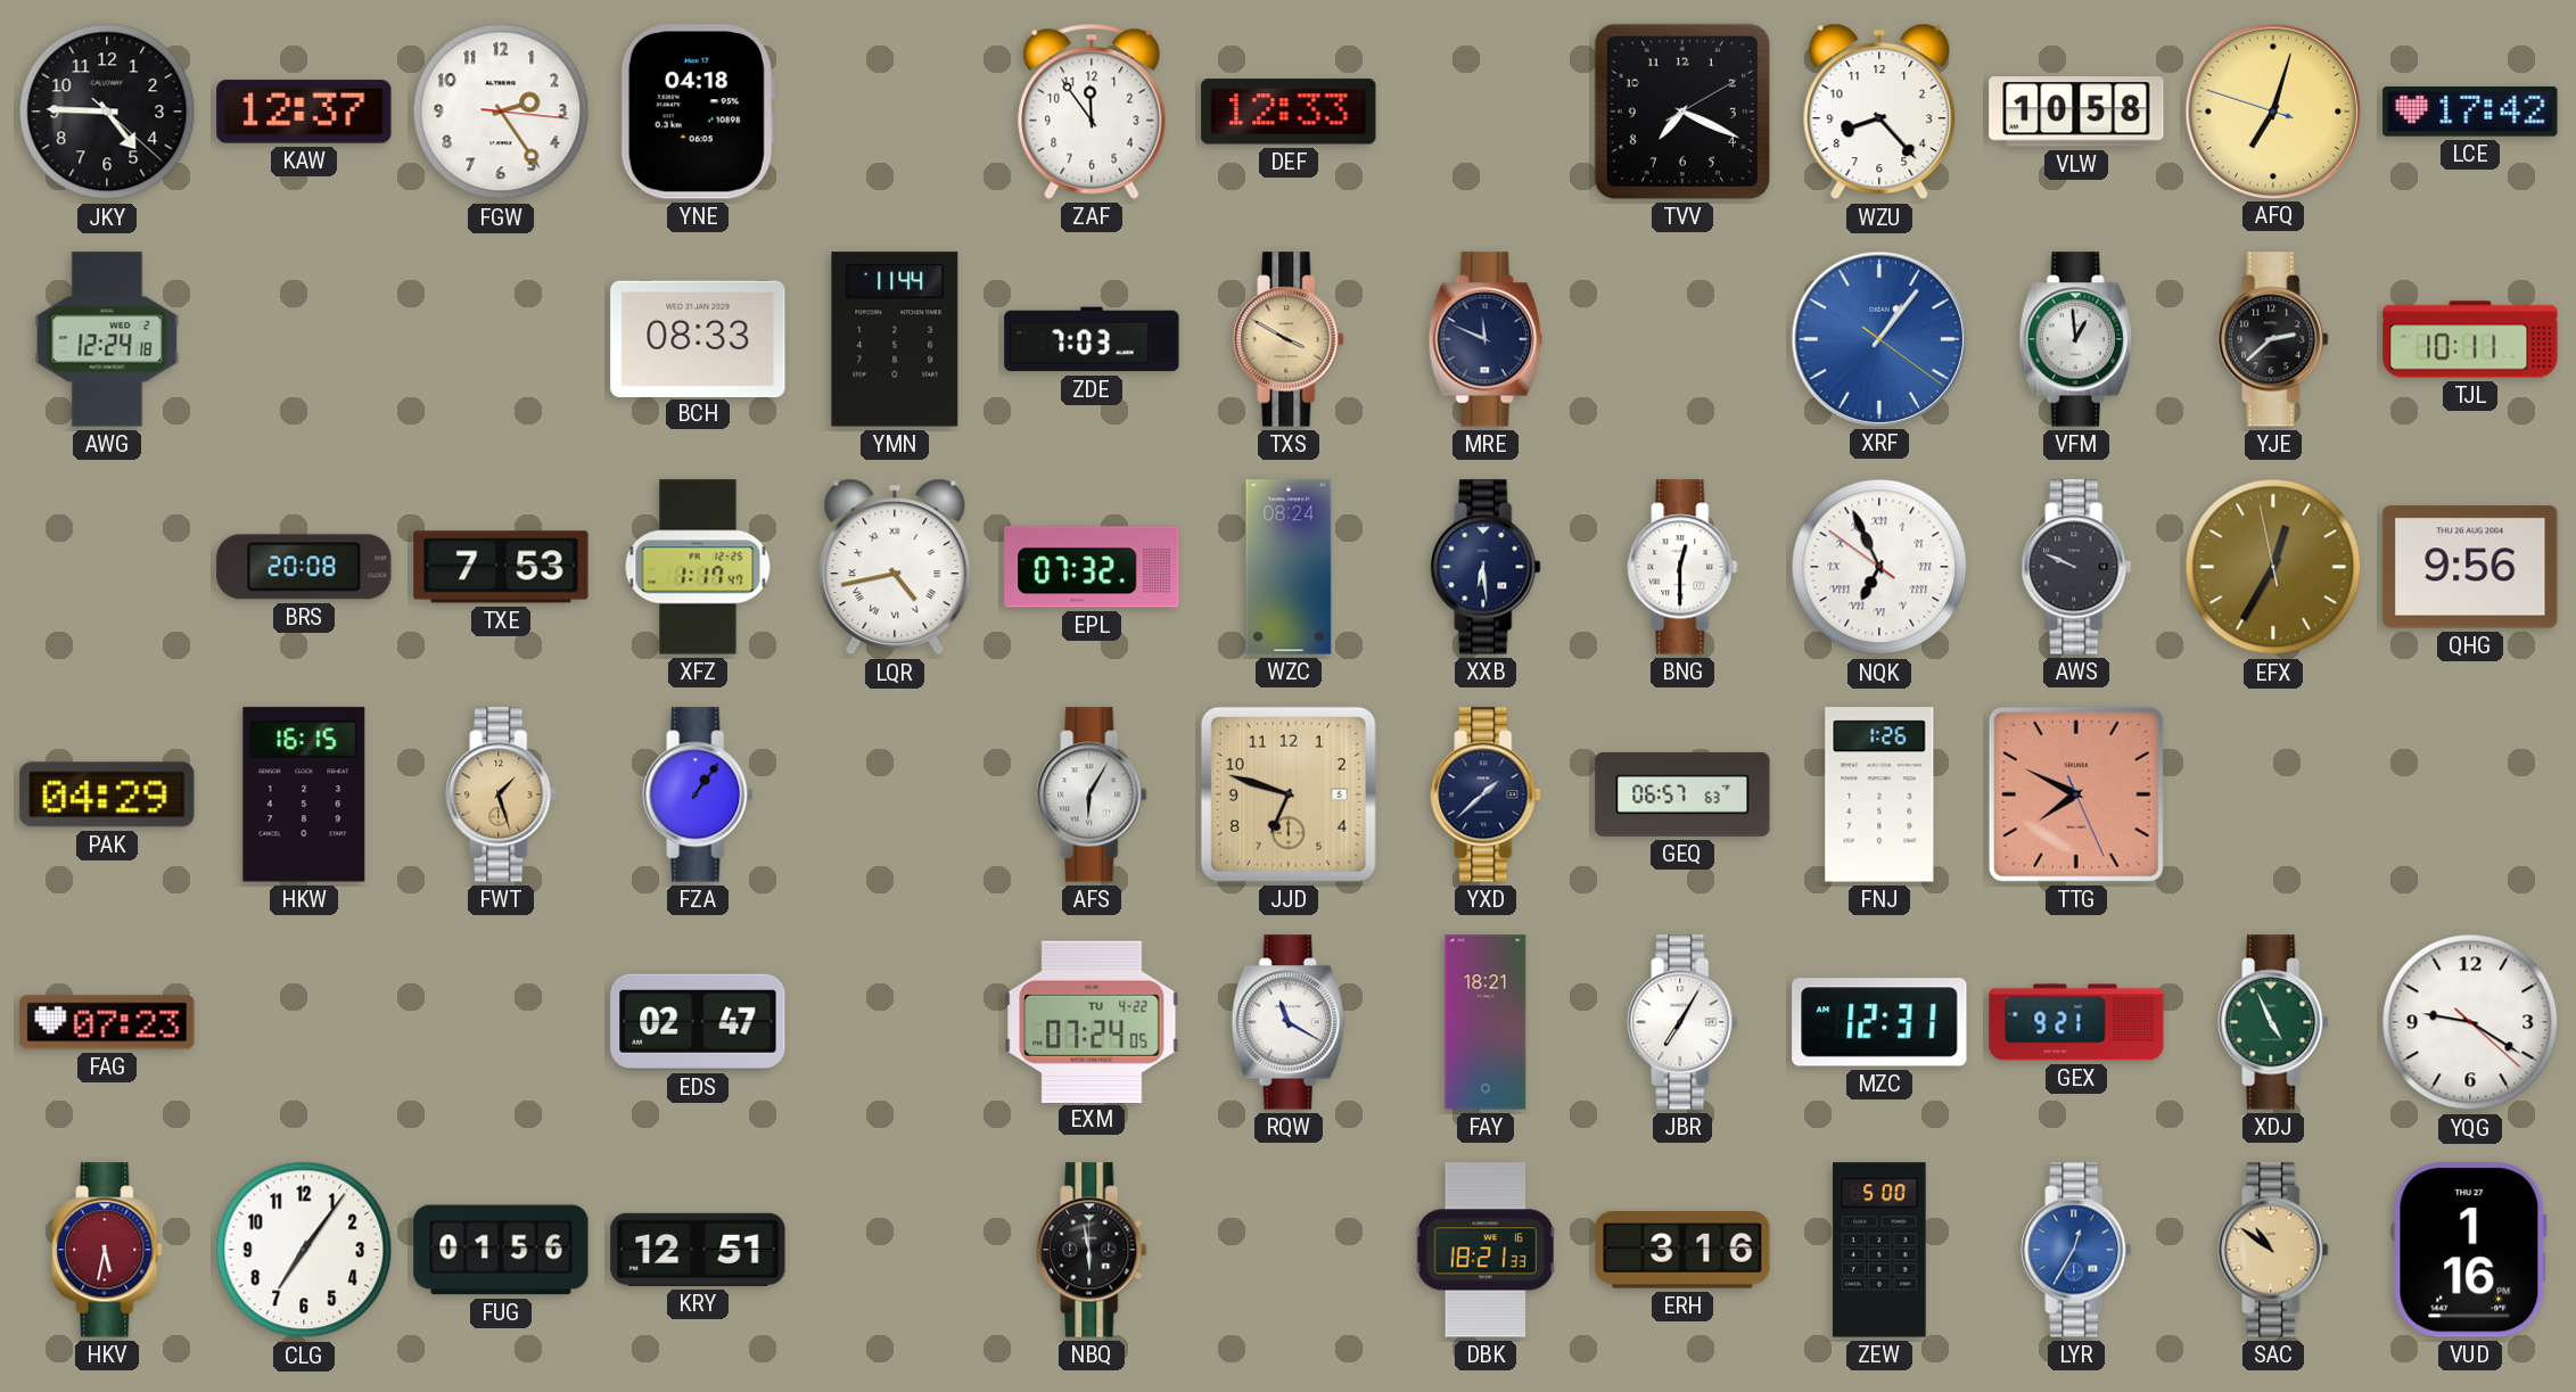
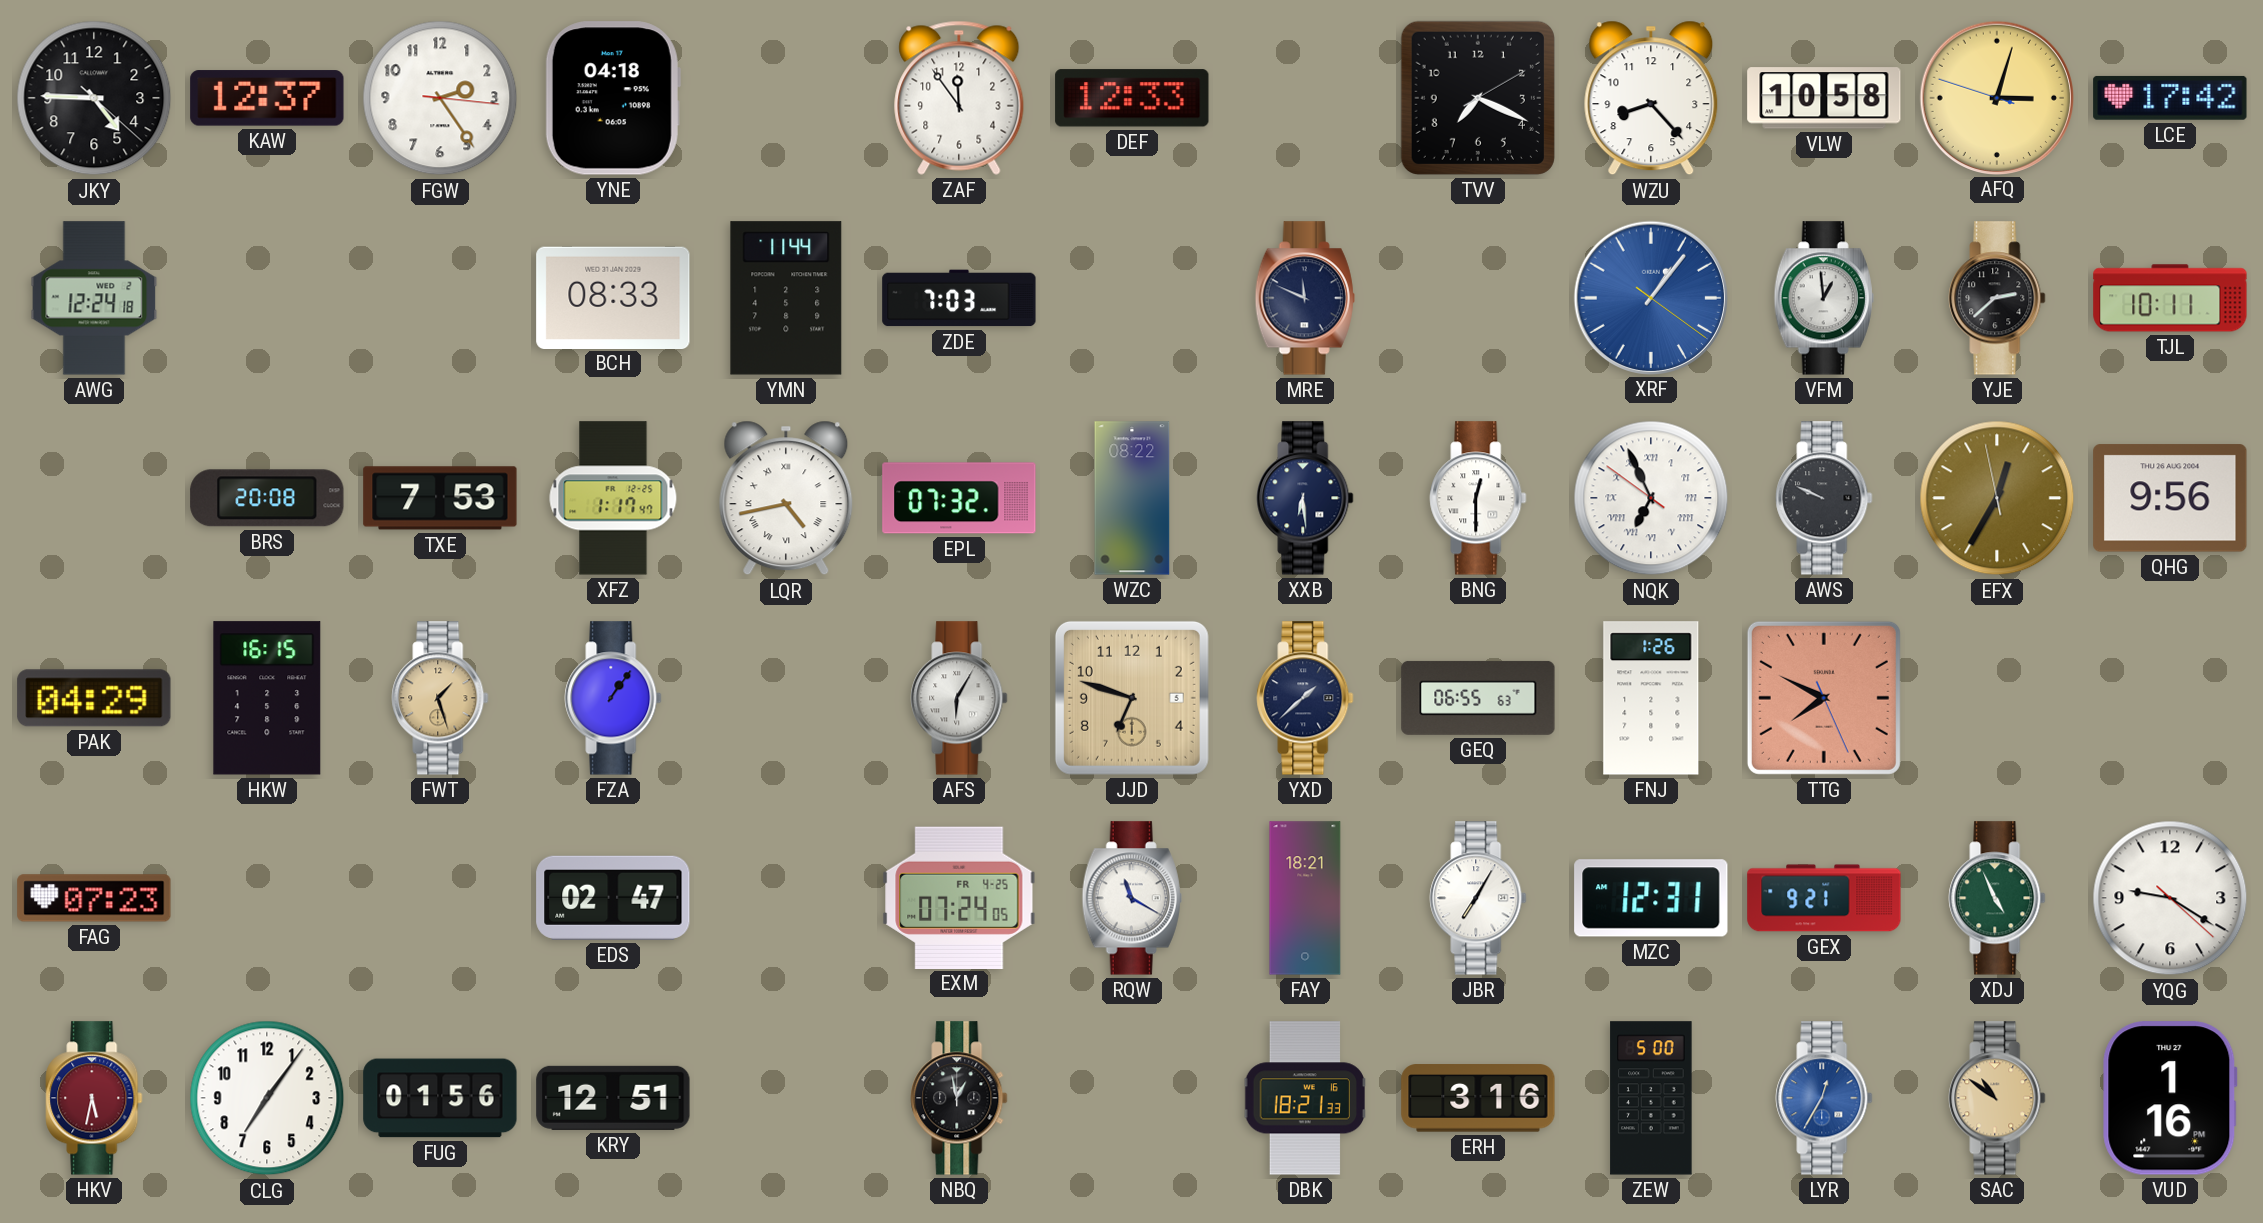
AFQ: 7:02 -> 3:02
TXS: 3:50 -> none
WZC: 08:24 -> 08:22
GEQ: 06:57 -> 06:55
EXM date: TU 4-22 -> FR 4-25
NBQ: 5:58 -> 12:58
